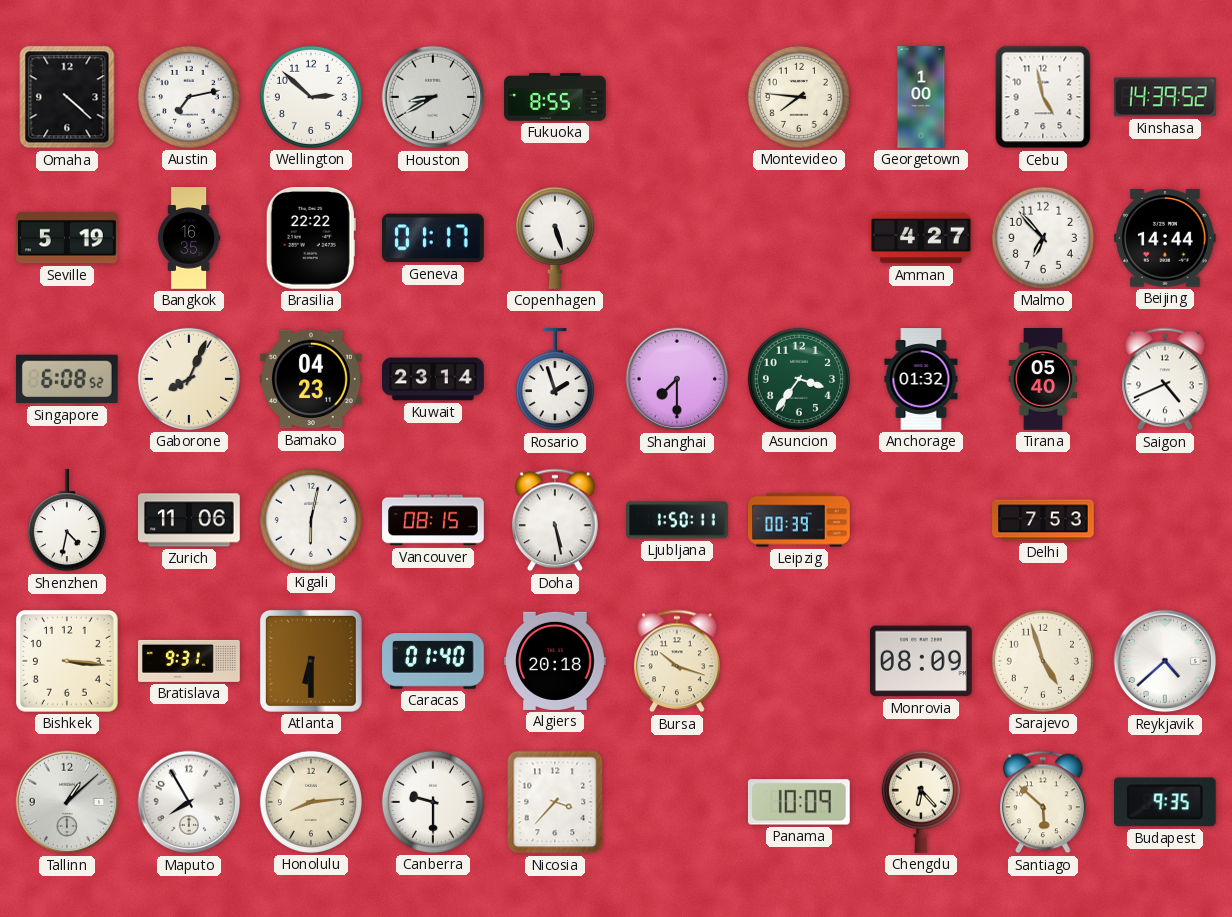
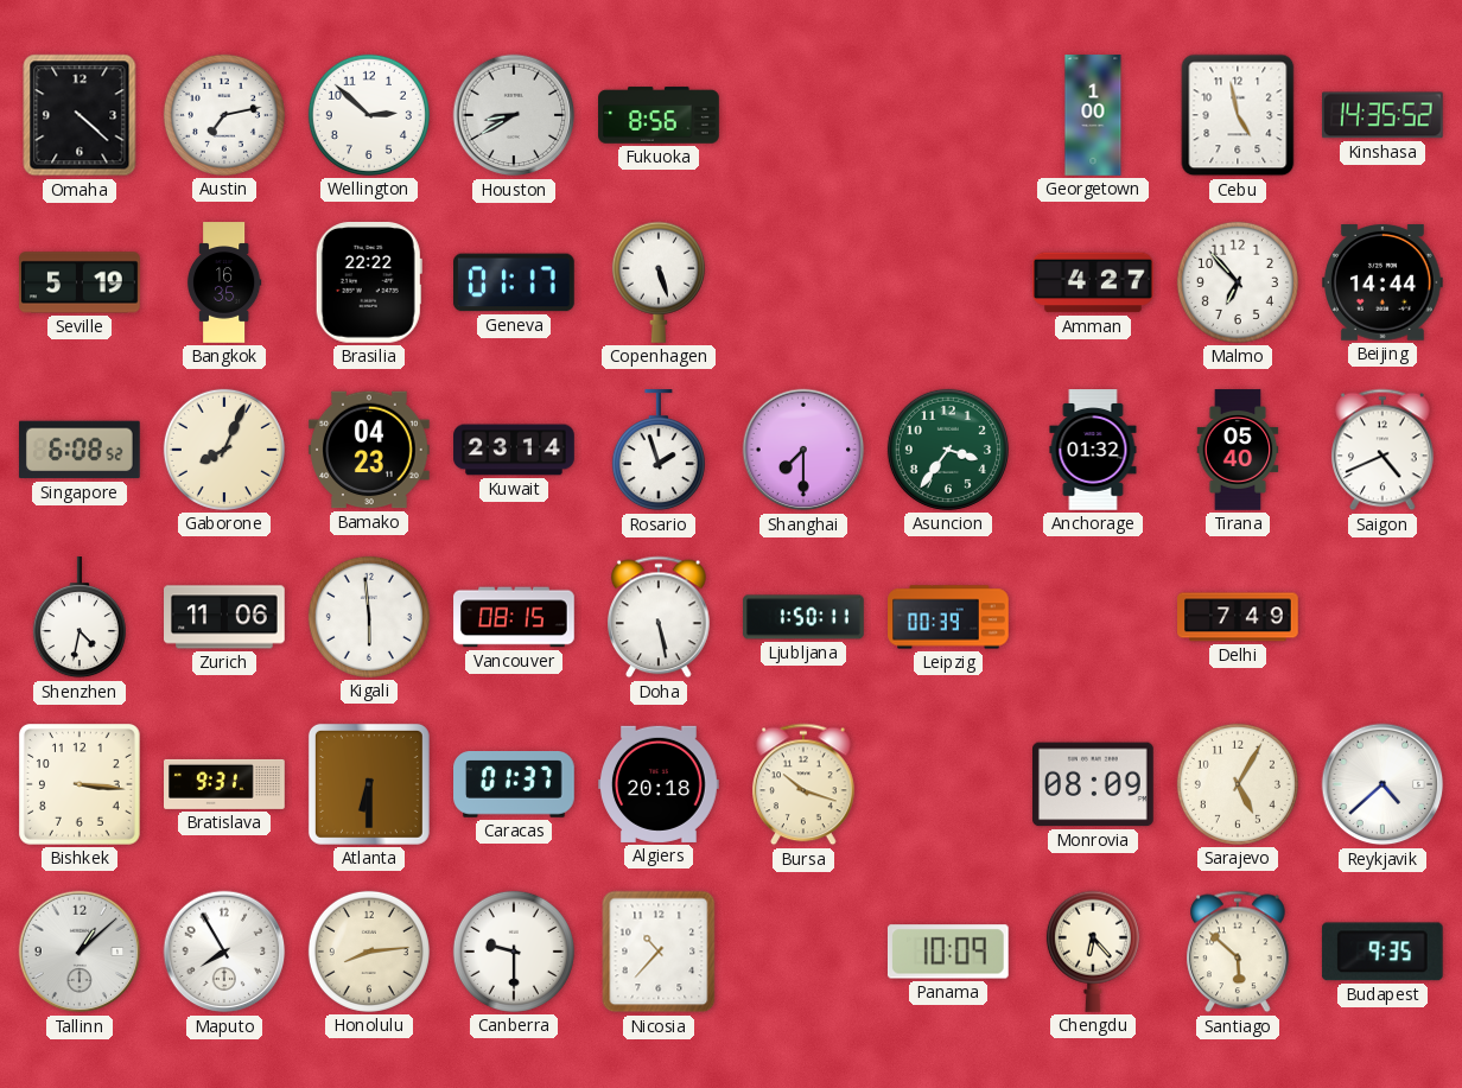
Fukuoka: 8:55 -> 8:56
Montevideo: 7:46 -> none
Kinshasa: 14:39 -> 14:35
Kigali: 6:02 -> 5:59
Delhi: 7:53 -> 7:49
Caracas: 01:40 -> 01:37
Sarajevo: 4:57 -> 5:05
Nicosia: 3:37 -> 10:37
